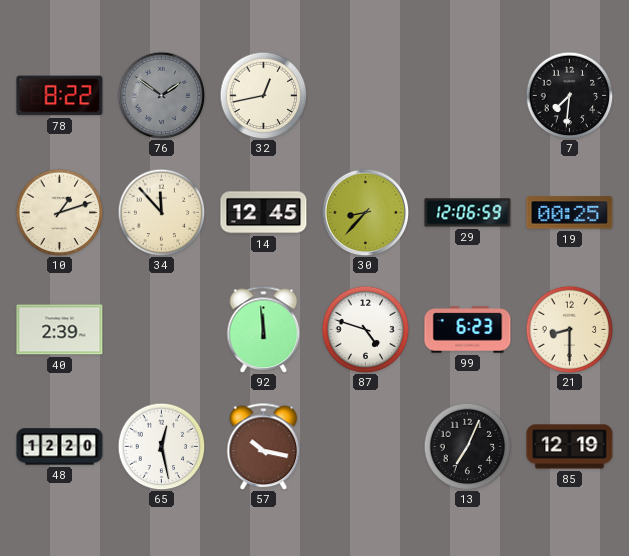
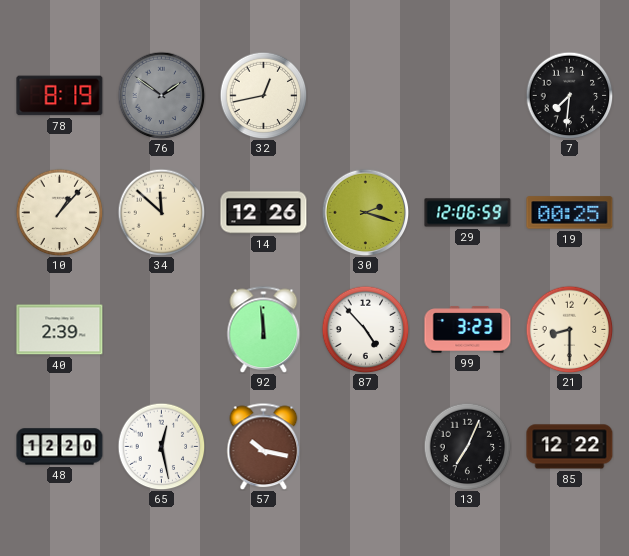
78: 8:22 -> 8:19
10: 1:12 -> 1:07
34: 11:53 -> 11:52
14: 12:45 -> 12:26
30: 8:37 -> 2:18
87: 4:48 -> 4:53
99: 6:23 -> 3:23
85: 12:19 -> 12:22
